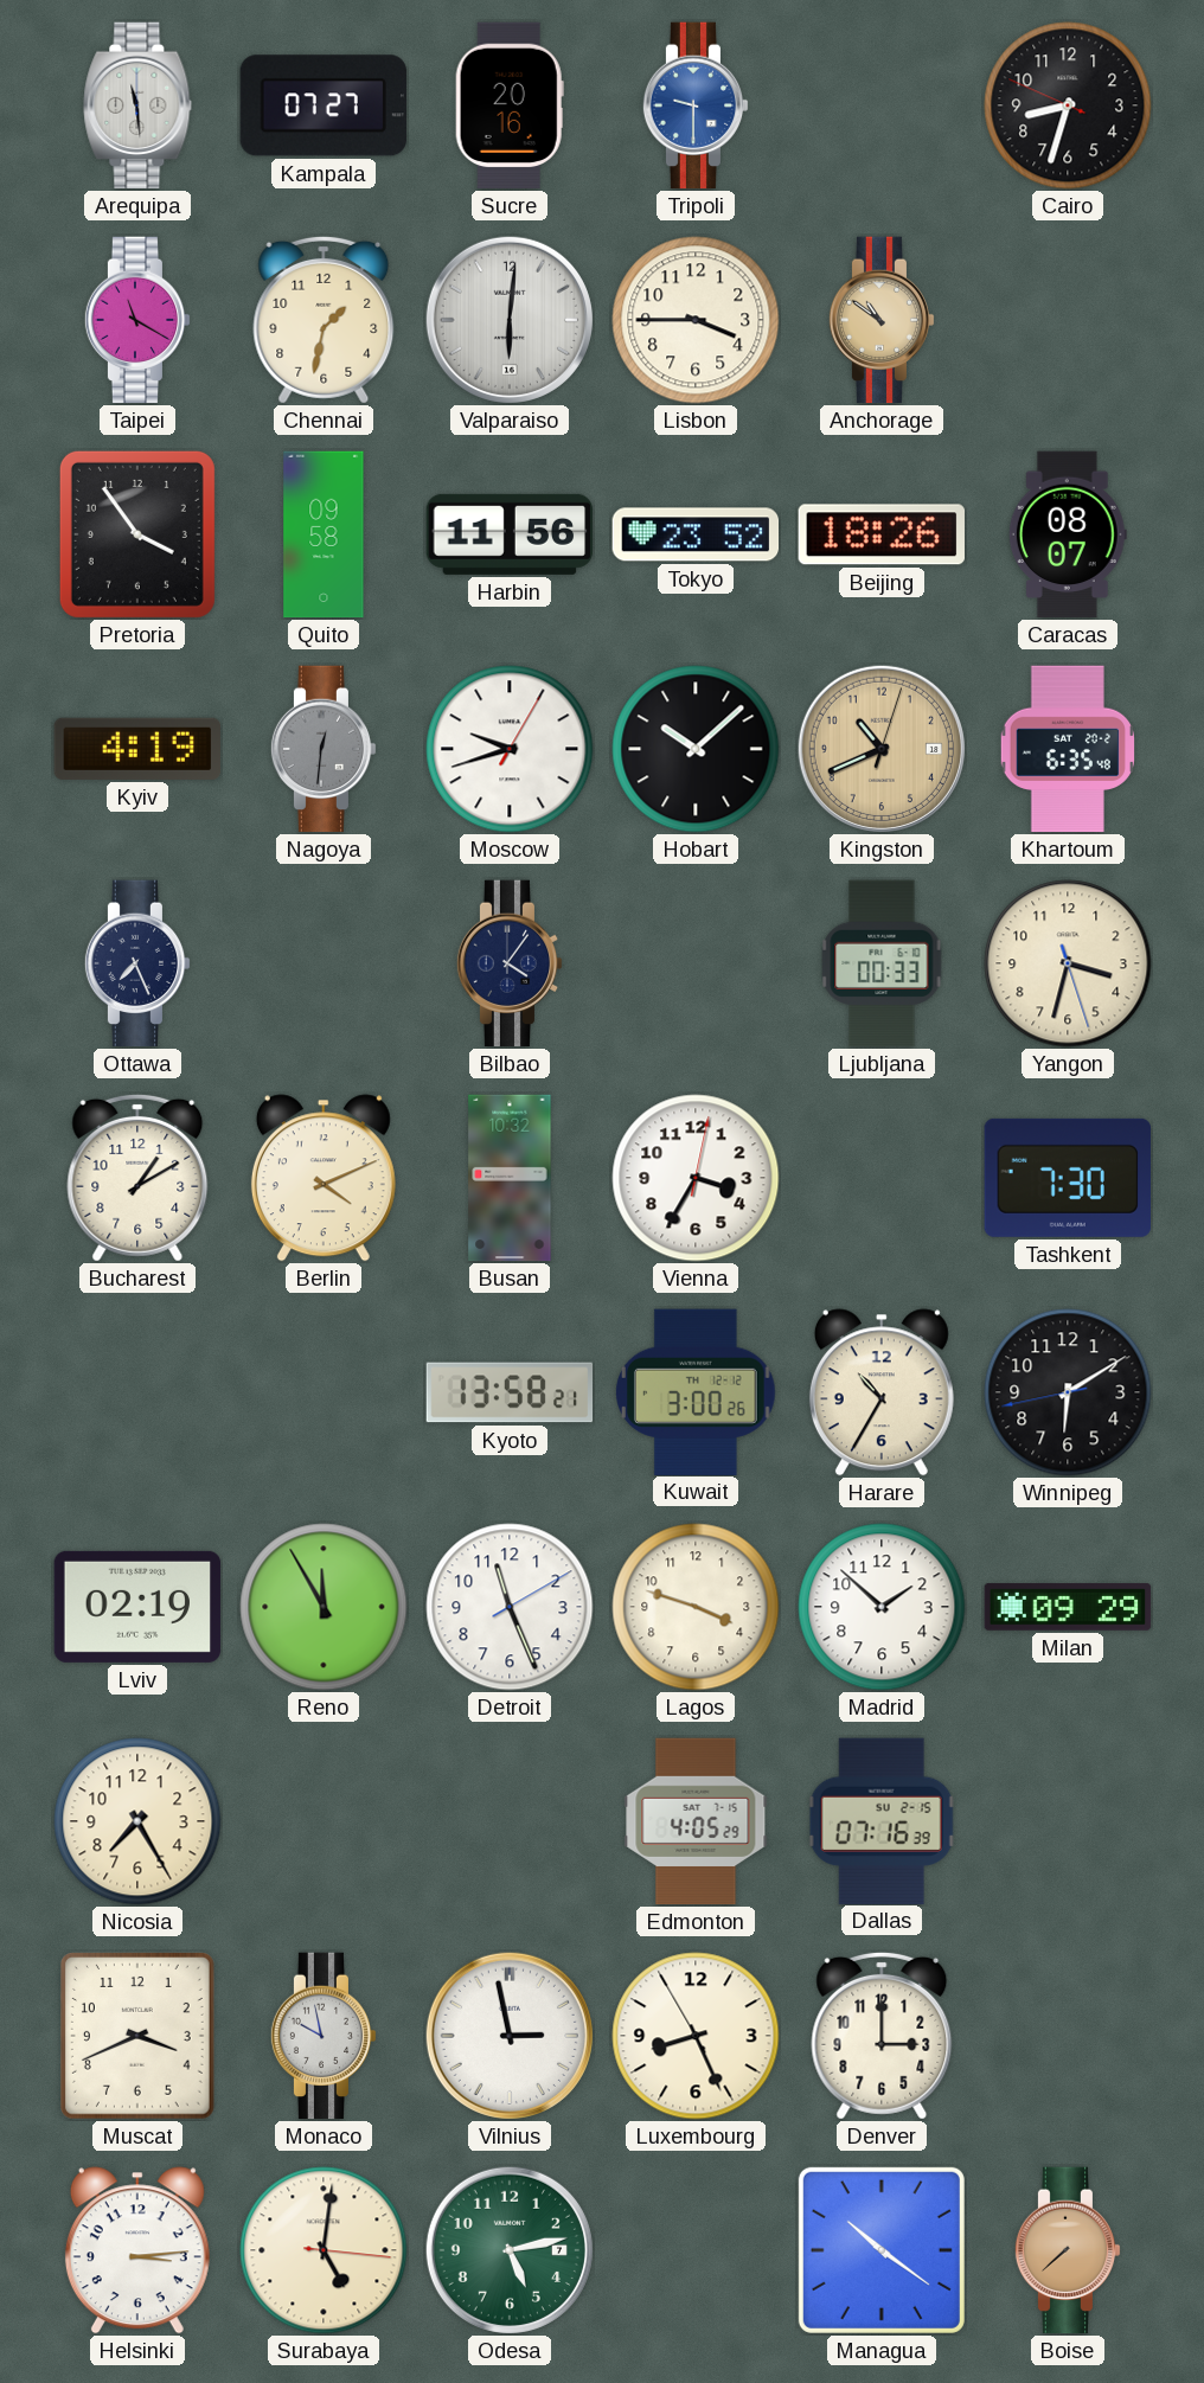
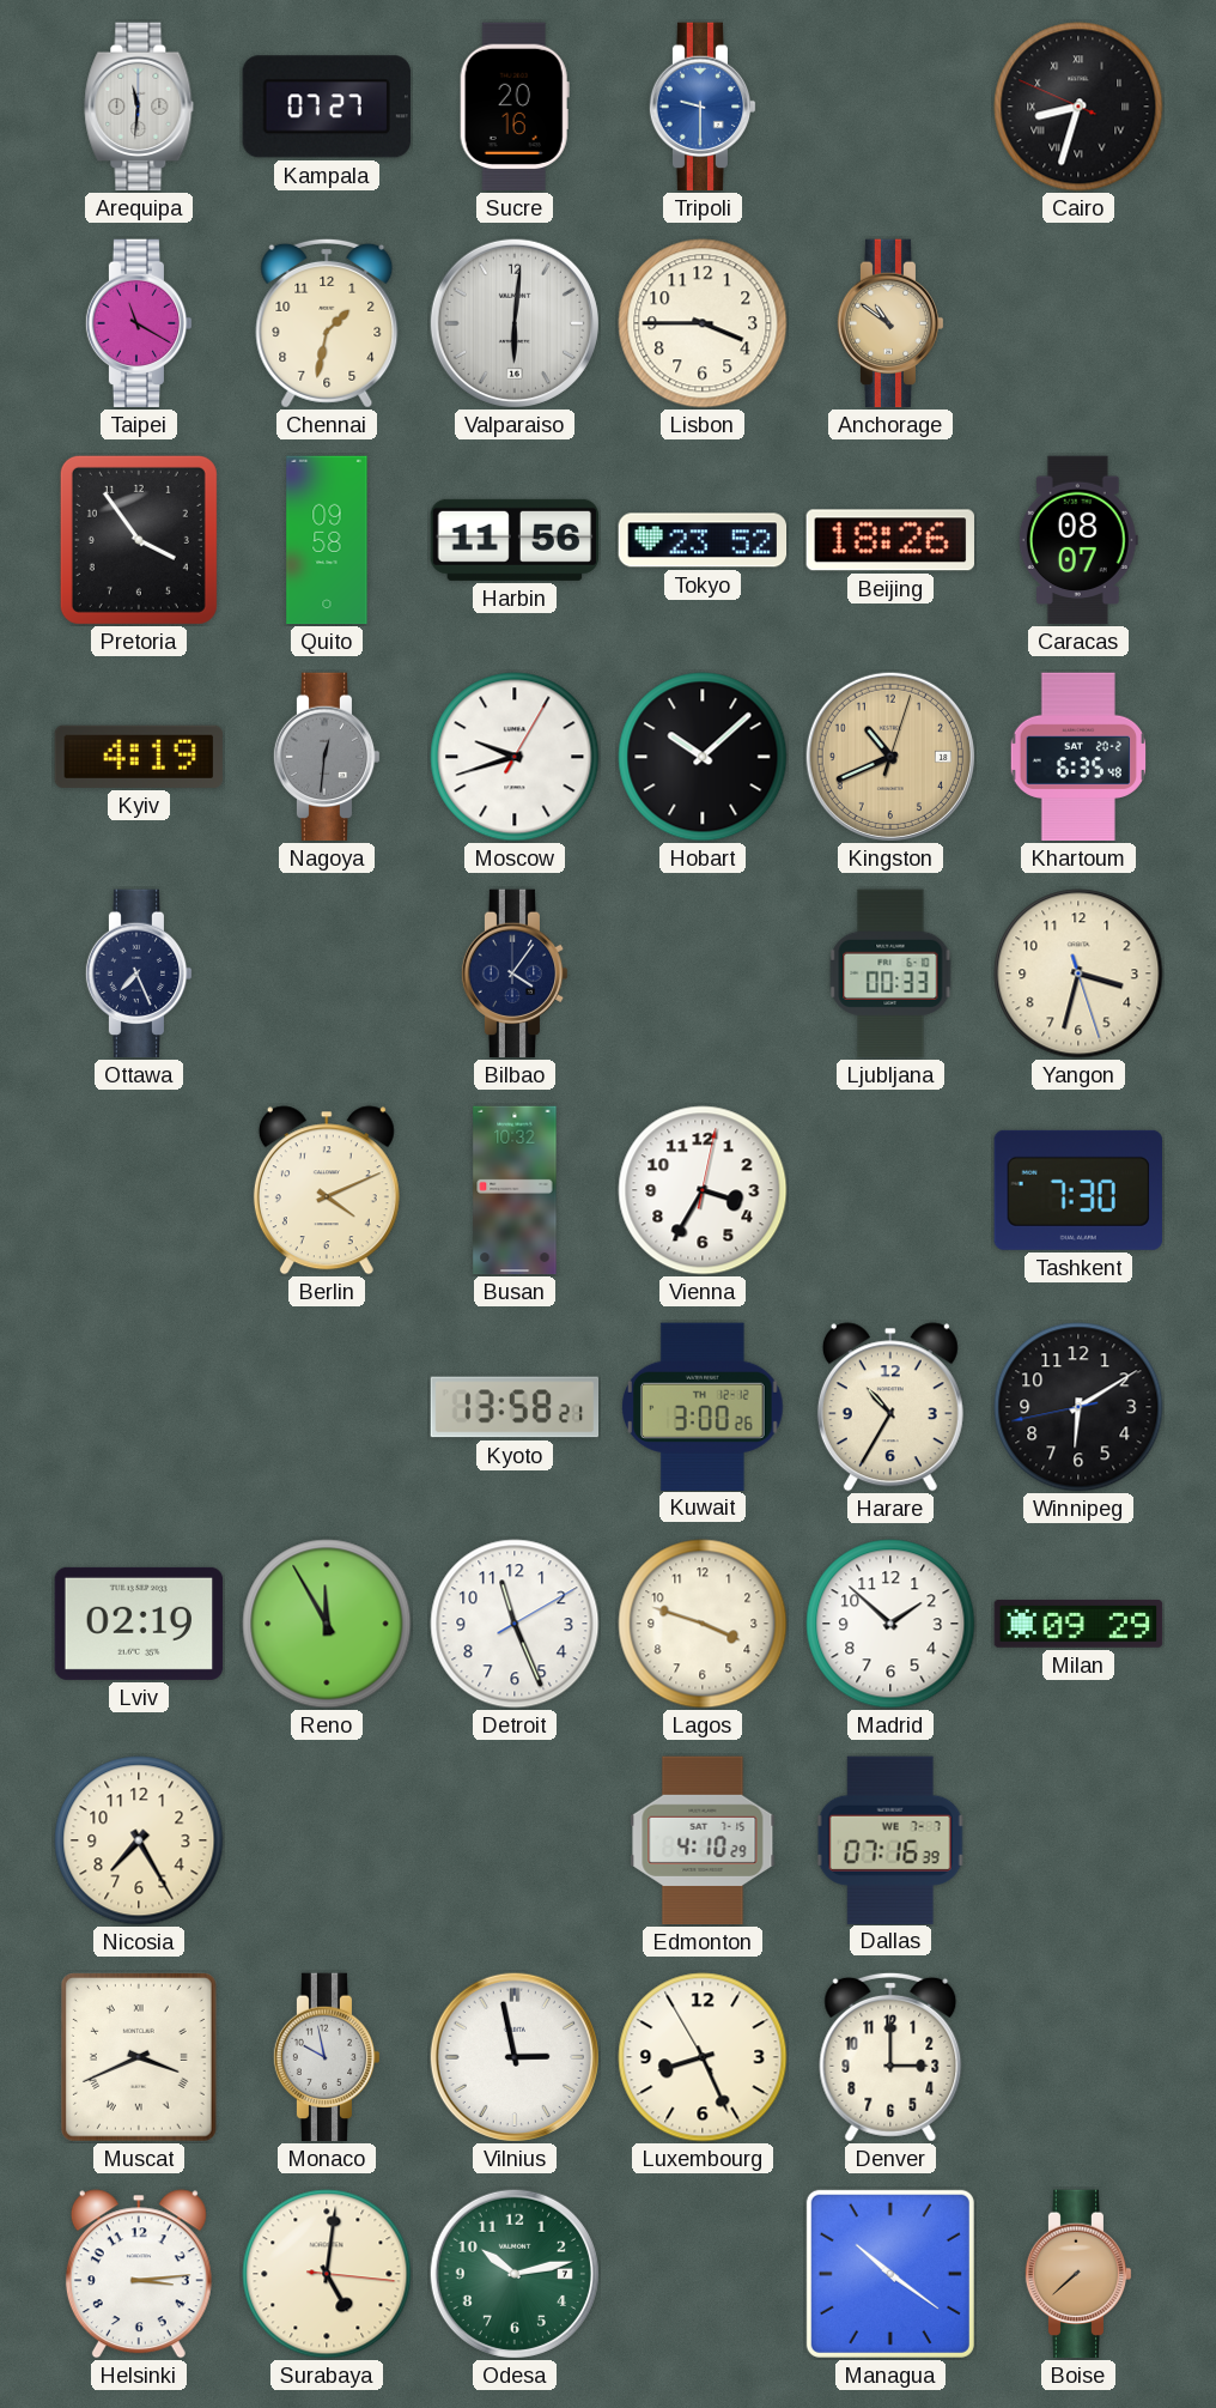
Arequipa: 11:29 -> 11:31
Cairo numerals: Arabic -> Roman
Bucharest: 1:10 -> none
Edmonton: 4:05 -> 4:10
Dallas date: SU 2-15 -> WE 7-7
Muscat numerals: Arabic -> Roman
Odesa: 5:13 -> 10:13
